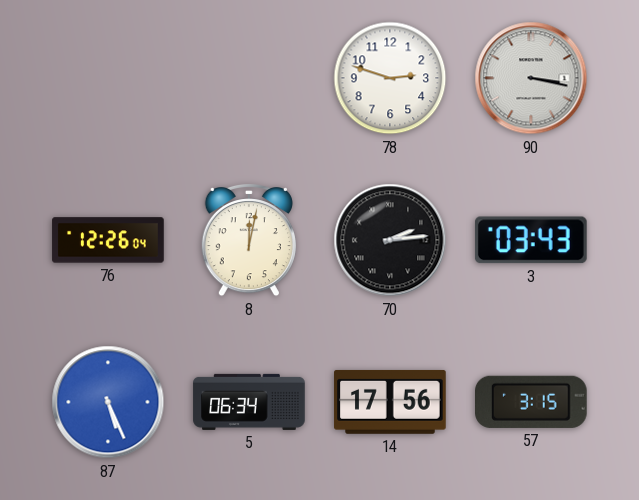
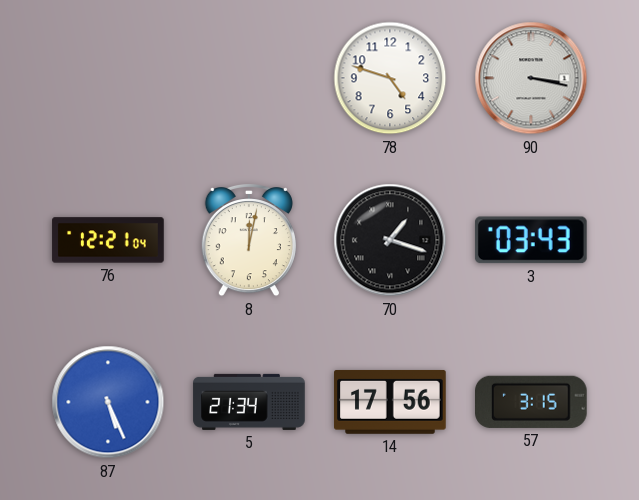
78: 2:48 -> 4:48
76: 12:26 -> 12:21
70: 2:14 -> 1:18
5: 06:34 -> 21:34
